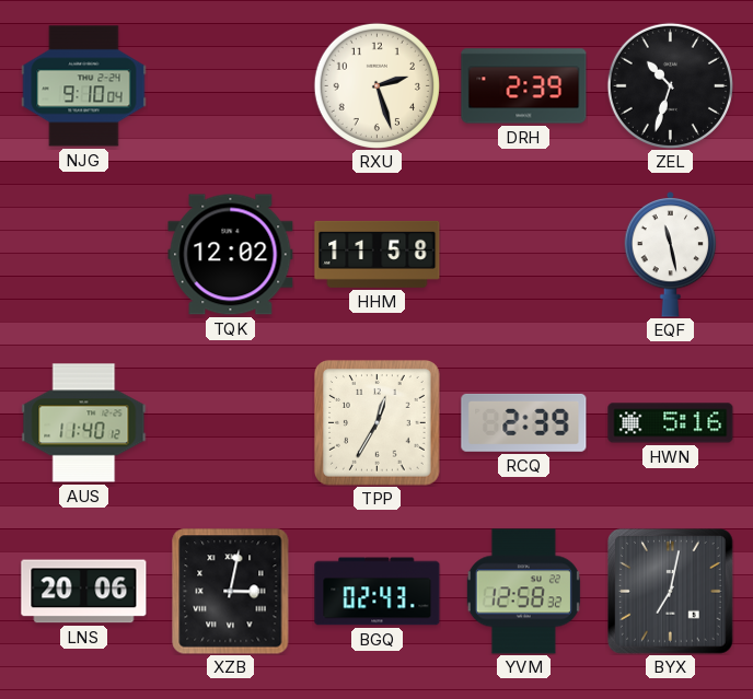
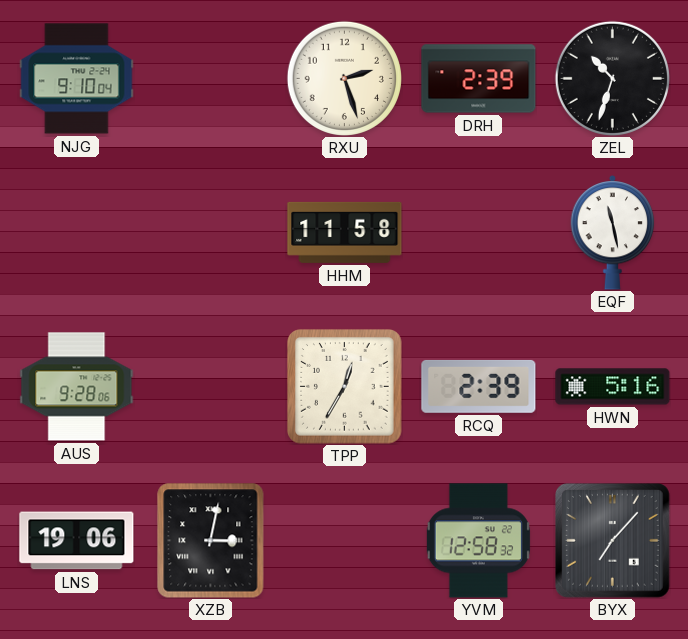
TQK: 12:02 -> none
AUS: 11:40 -> 9:28
LNS: 20:06 -> 19:06
BGQ: 02:43 -> none
BYX: 7:02 -> 7:07
